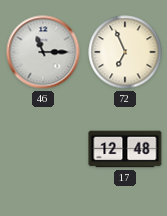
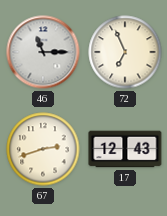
67: none -> 2:42
17: 12:48 -> 12:43
